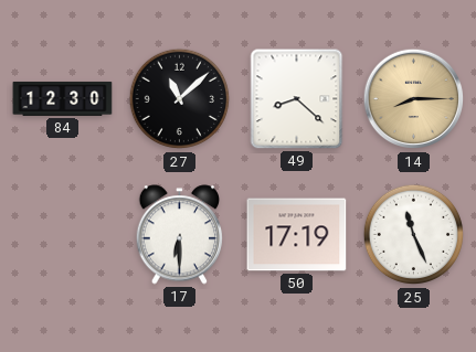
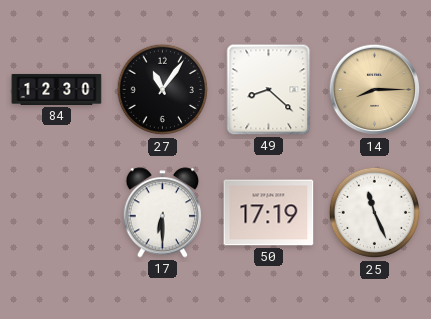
27: 11:08 -> 11:06
